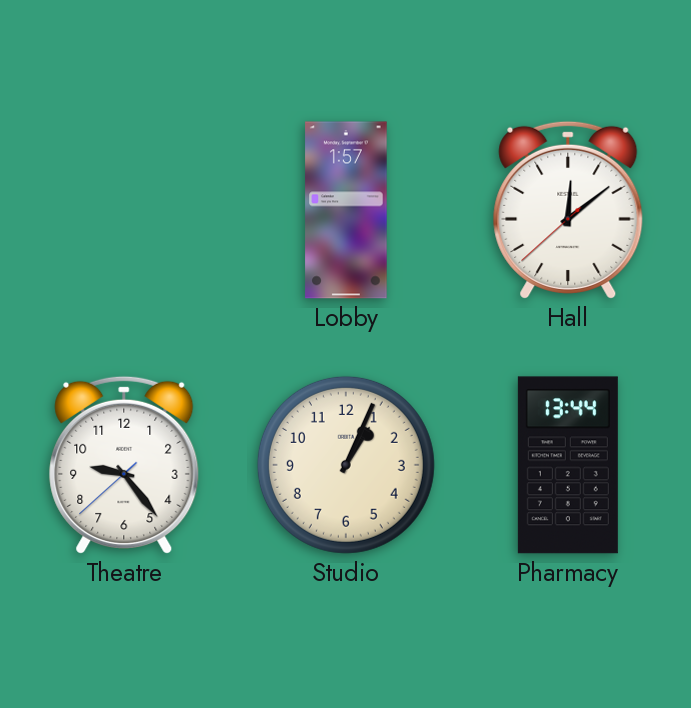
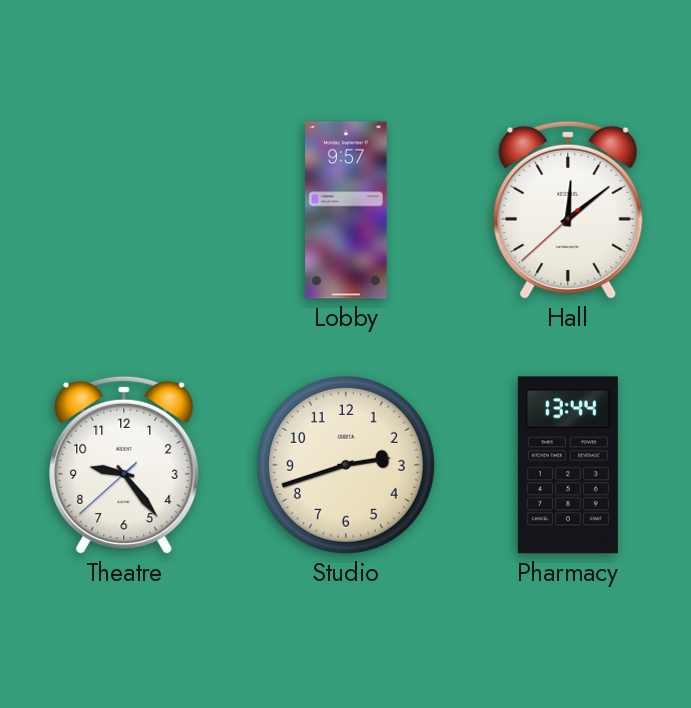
Lobby: 1:57 -> 9:57
Studio: 1:04 -> 2:42
